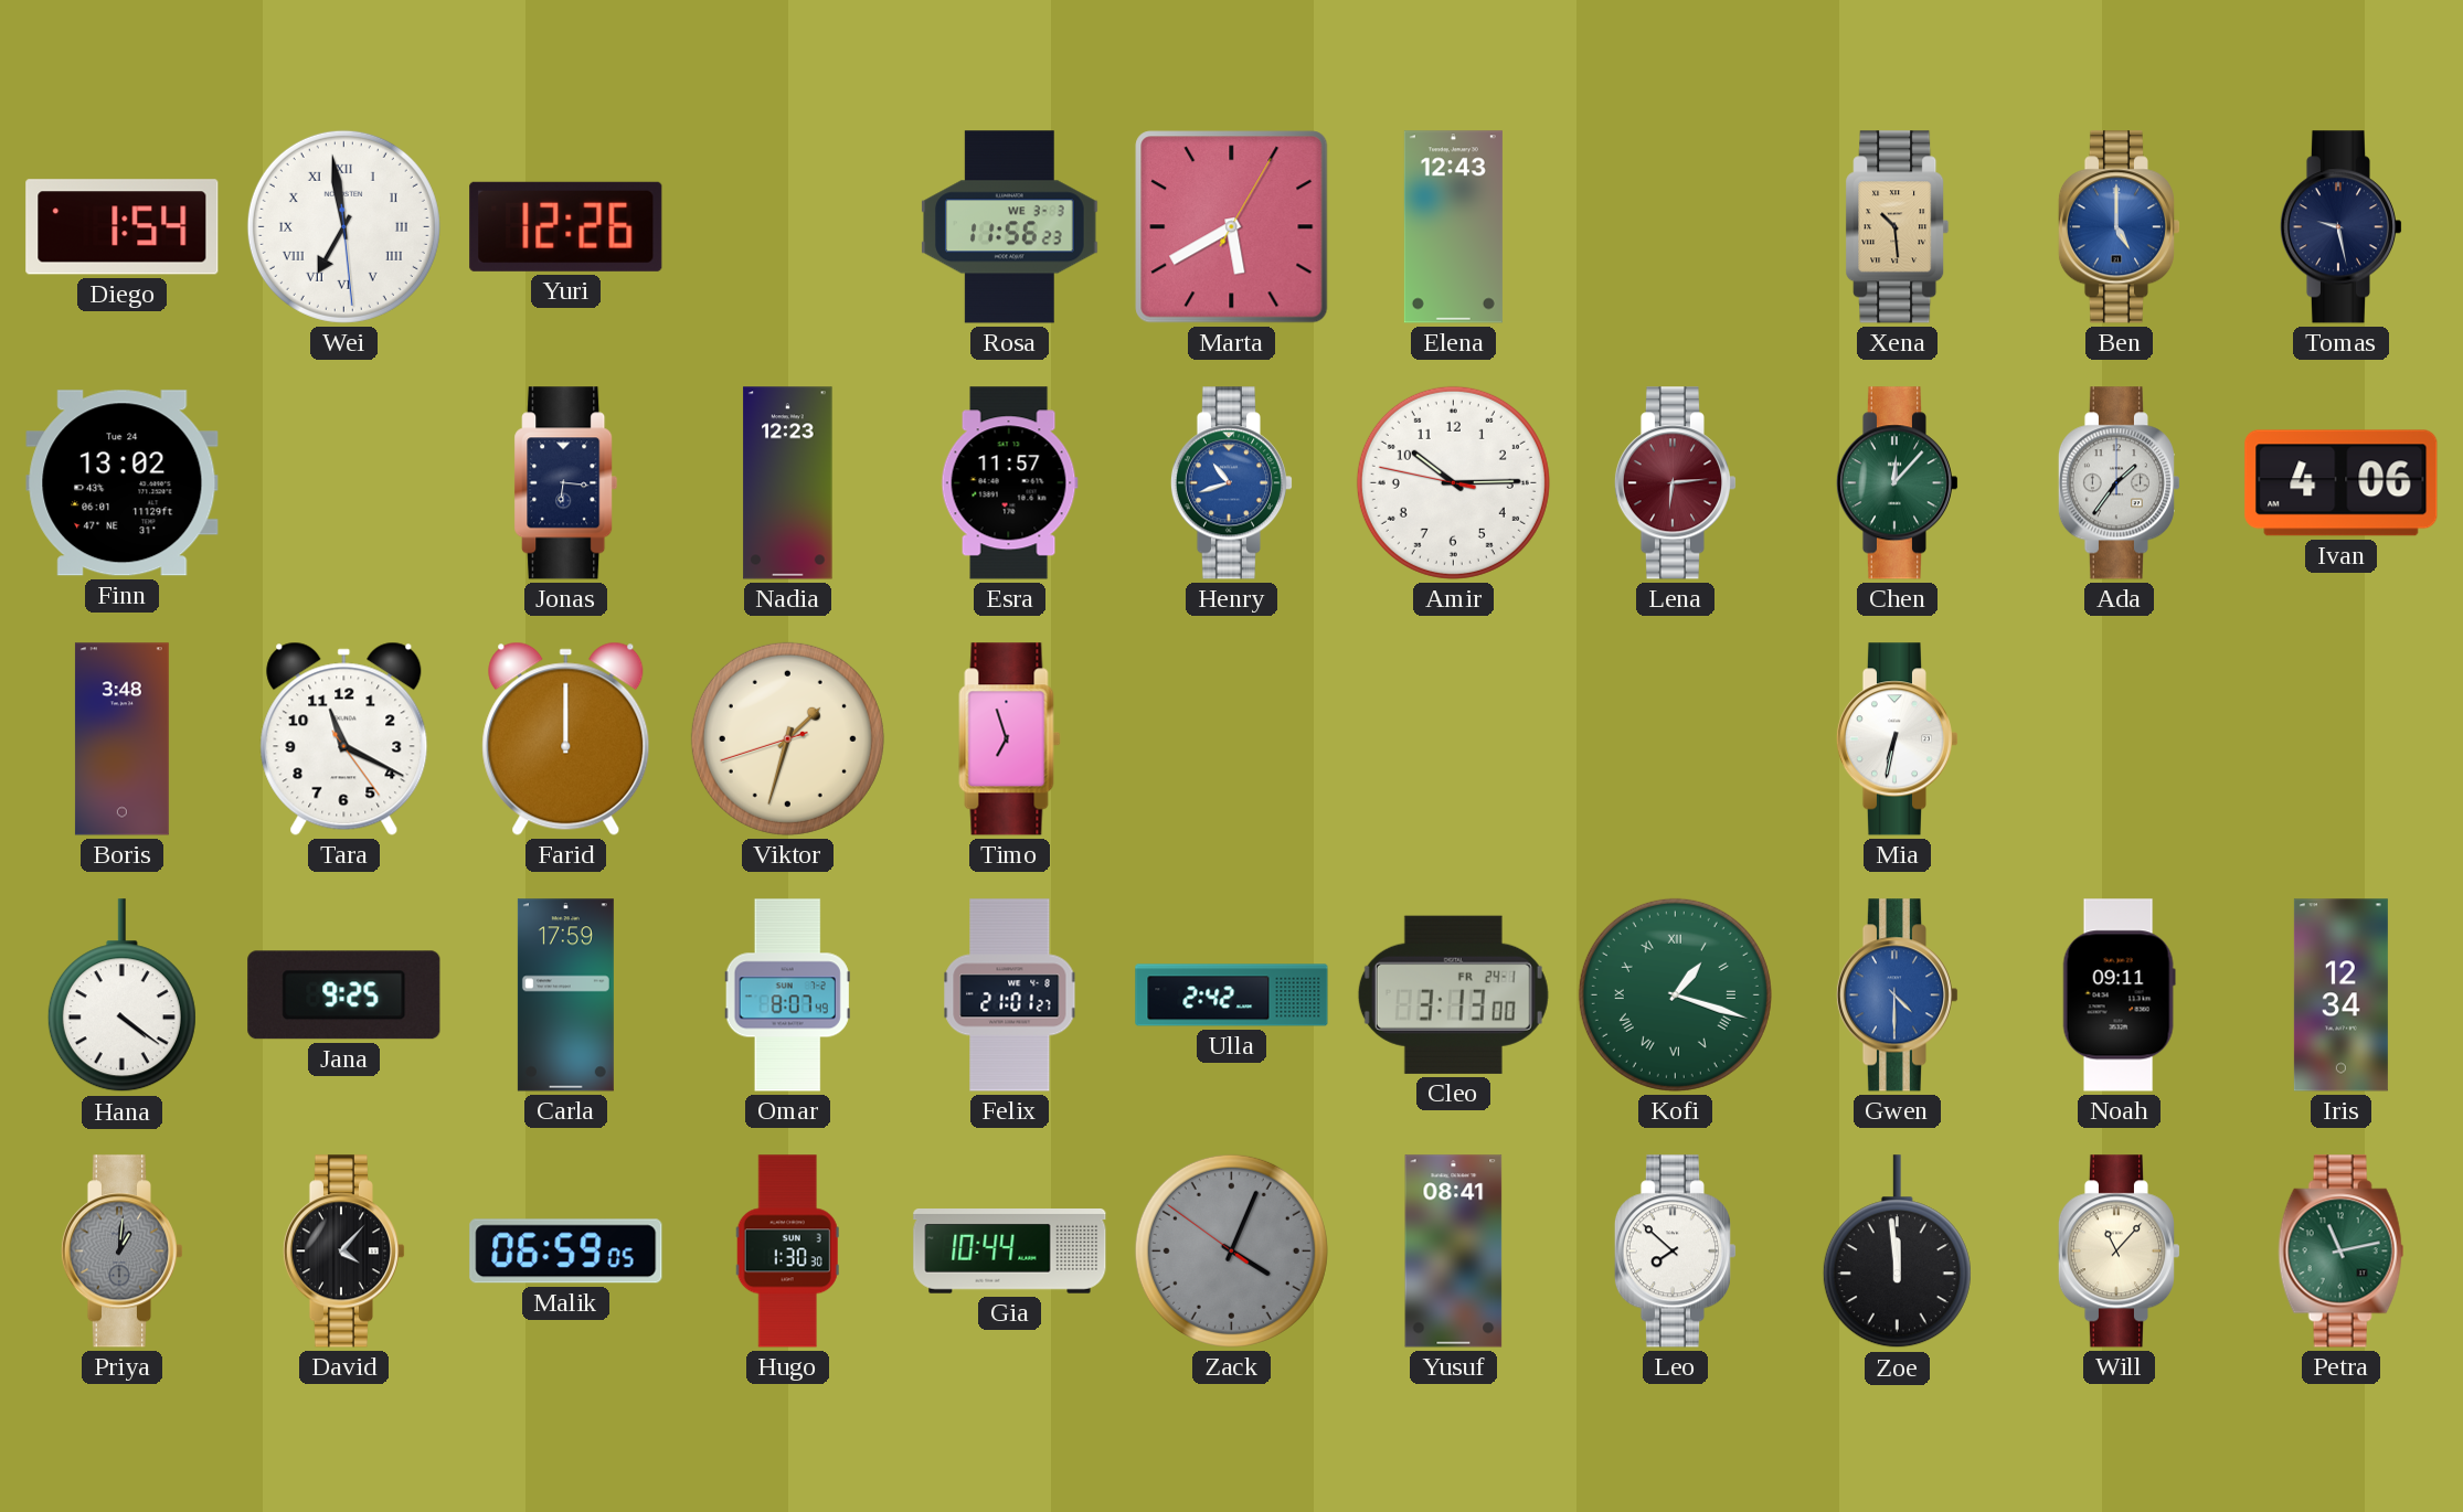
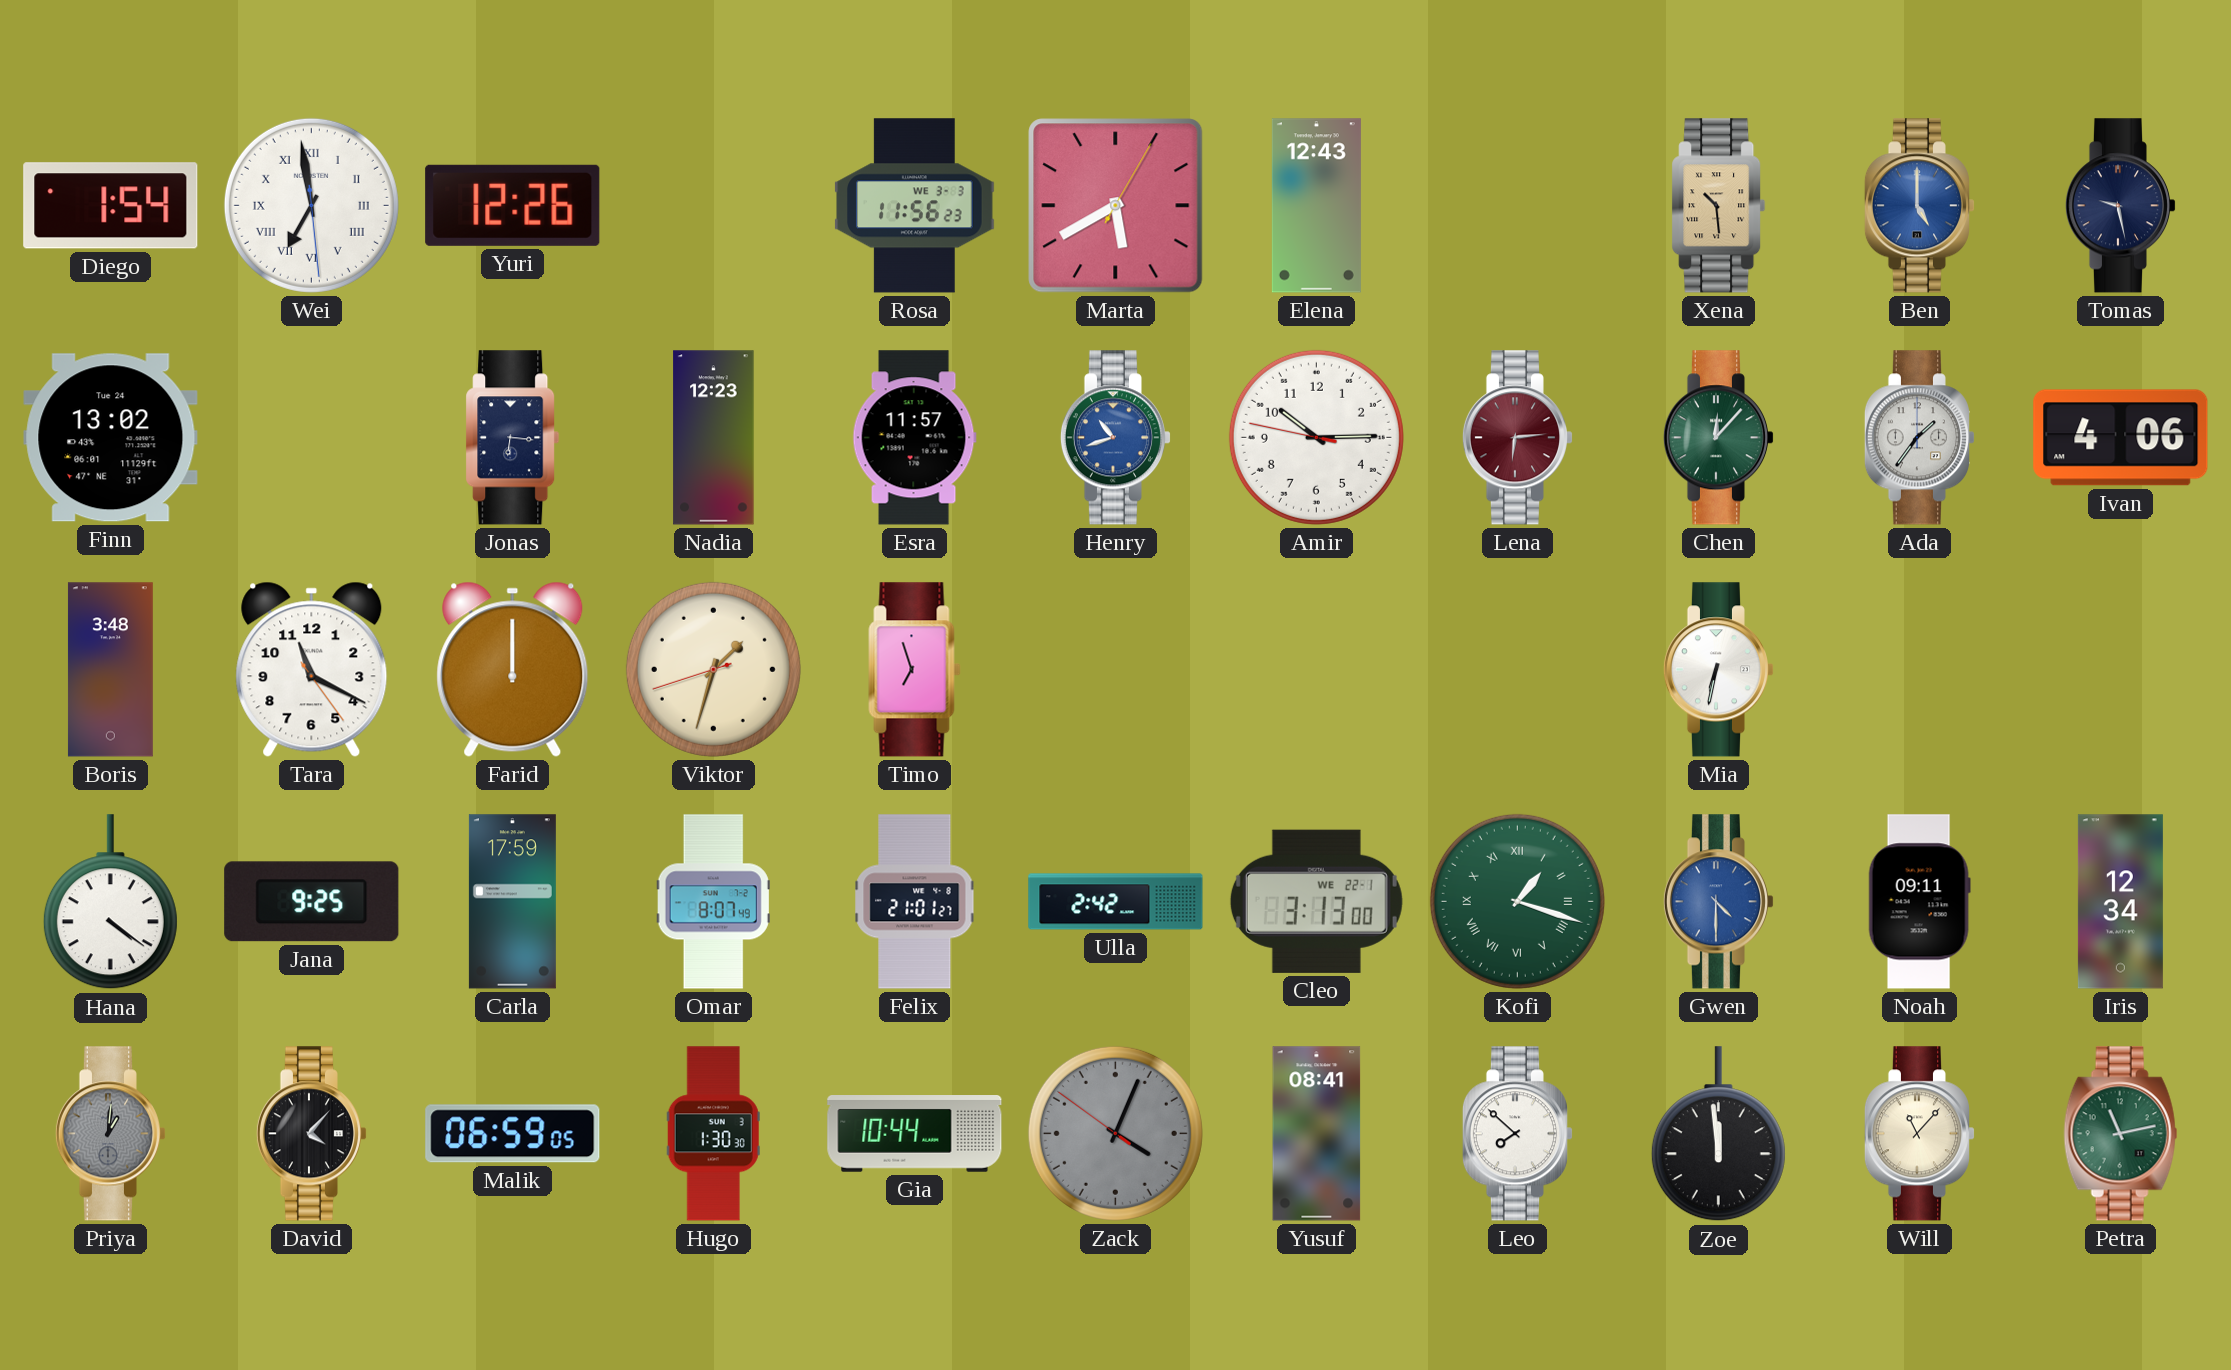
Cleo date: FR 24-1 -> WE 22-1
